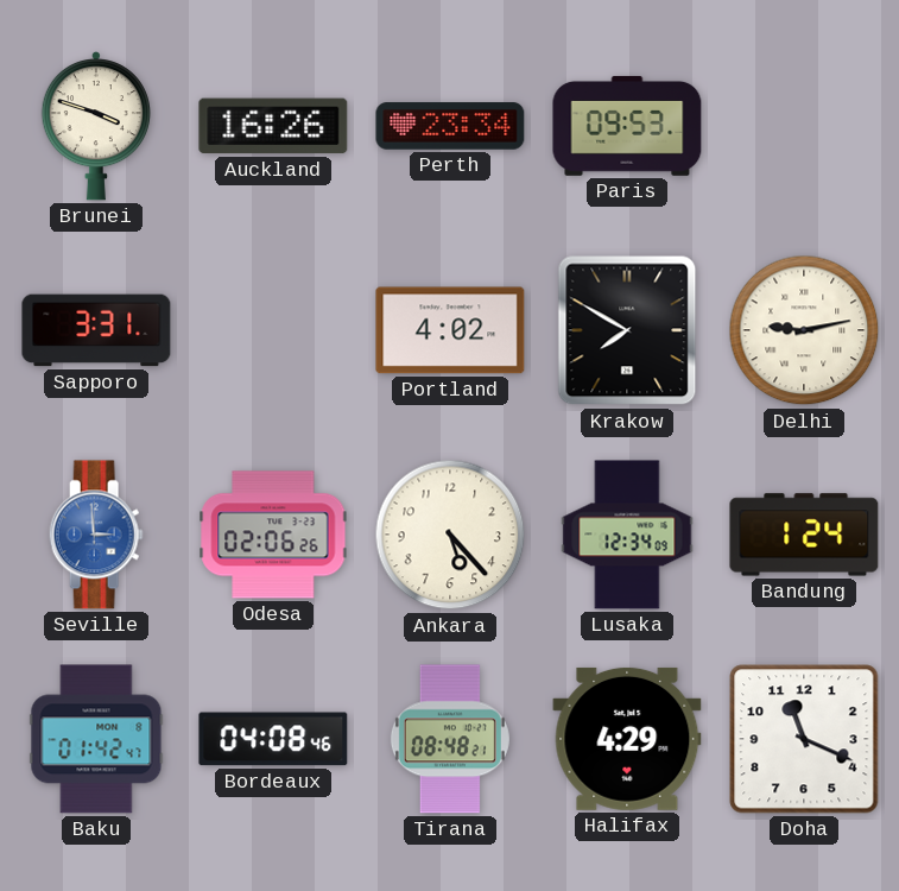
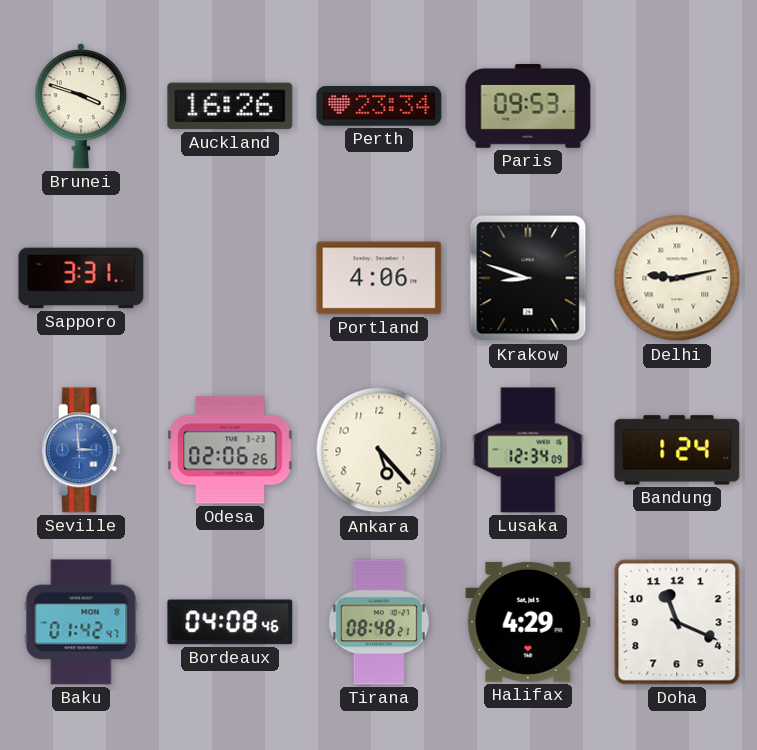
Portland: 4:02 -> 4:06
Krakow: 7:50 -> 8:48
